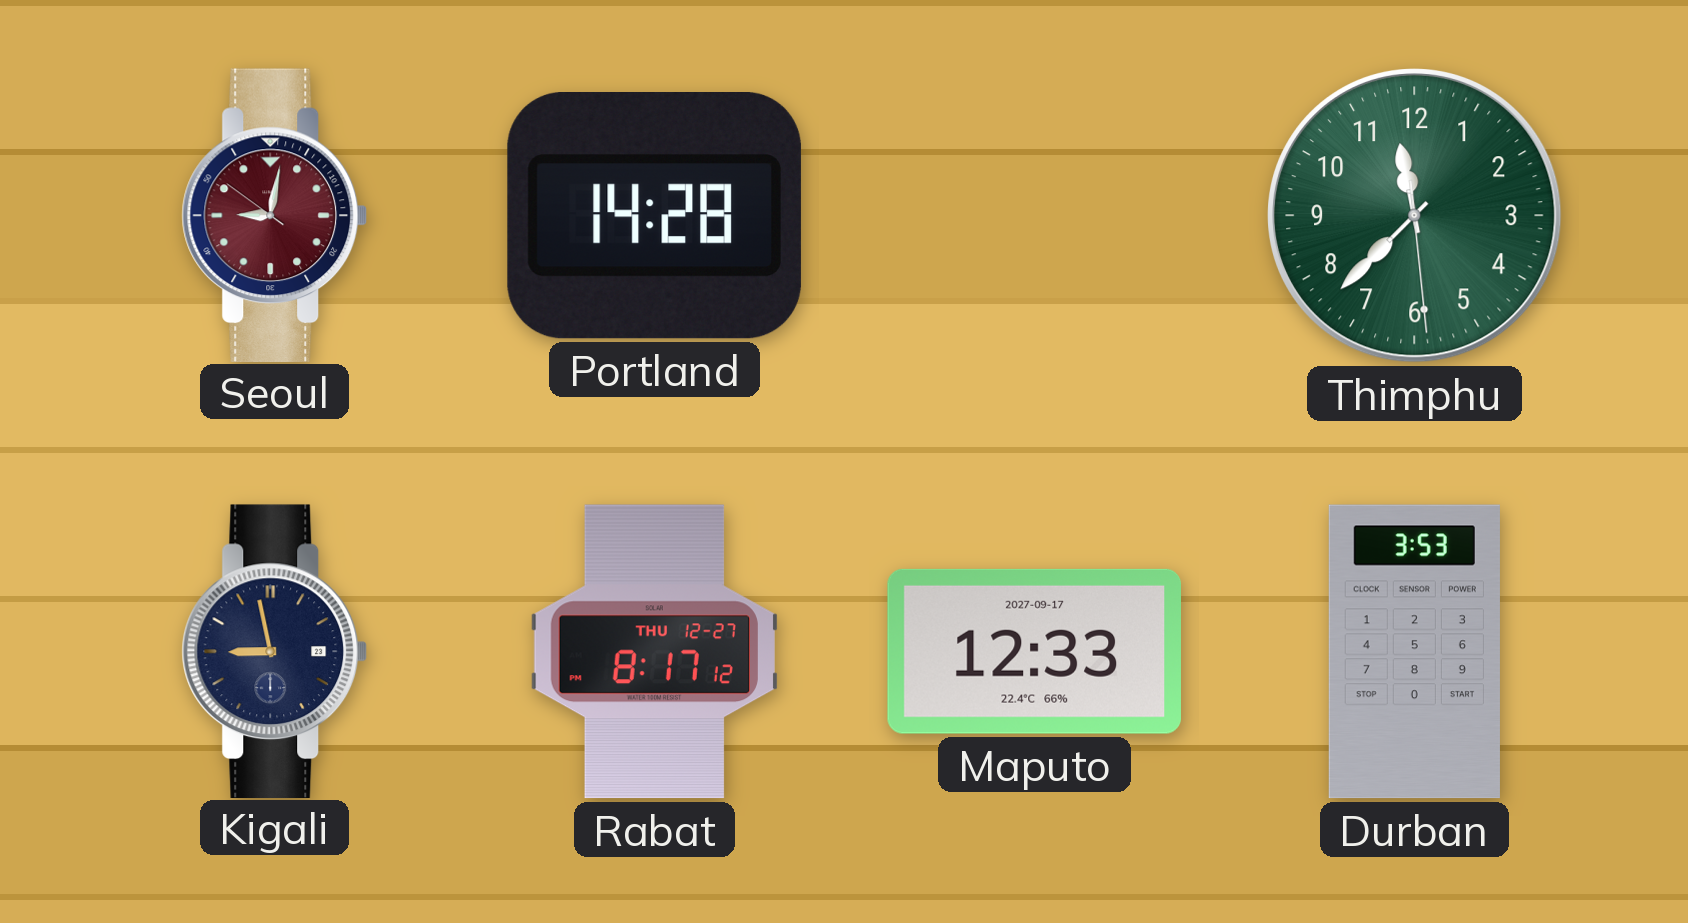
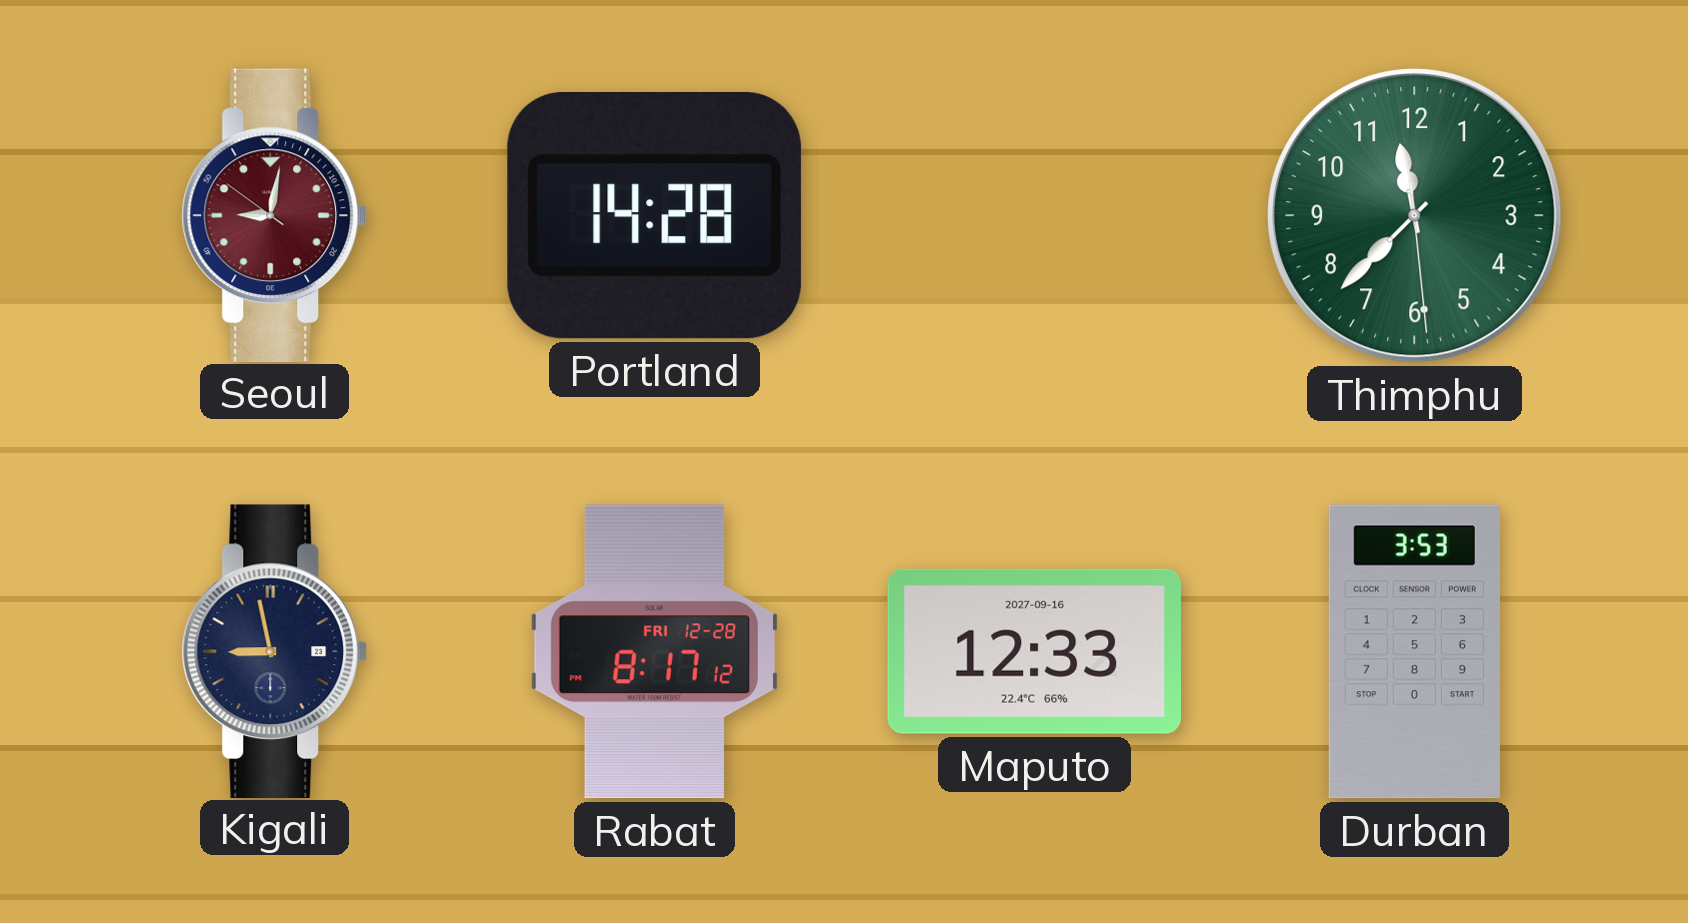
Rabat date: THU 12-27 -> FRI 12-28
Maputo date: 2027-09-17 -> 2027-09-16
